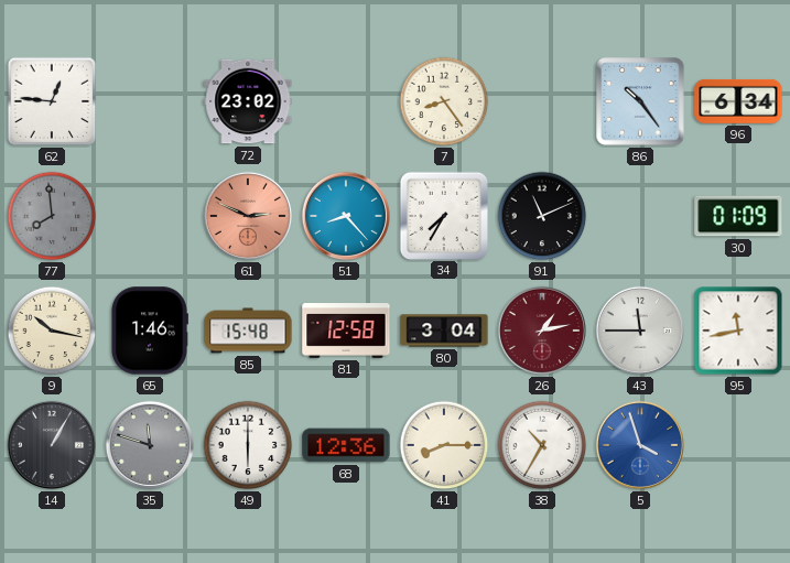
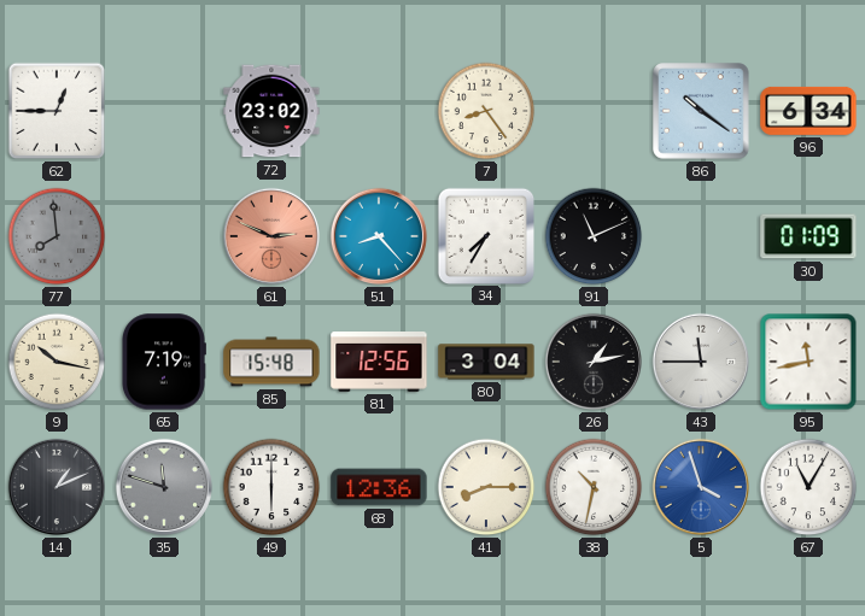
62: 12:46 -> 12:45
86: 10:24 -> 10:21
65: 1:46 -> 7:19
81: 12:58 -> 12:56
26 dial: burgundy -> black
14: 1:05 -> 1:11
38: 10:35 -> 10:32
67: none -> 11:05
